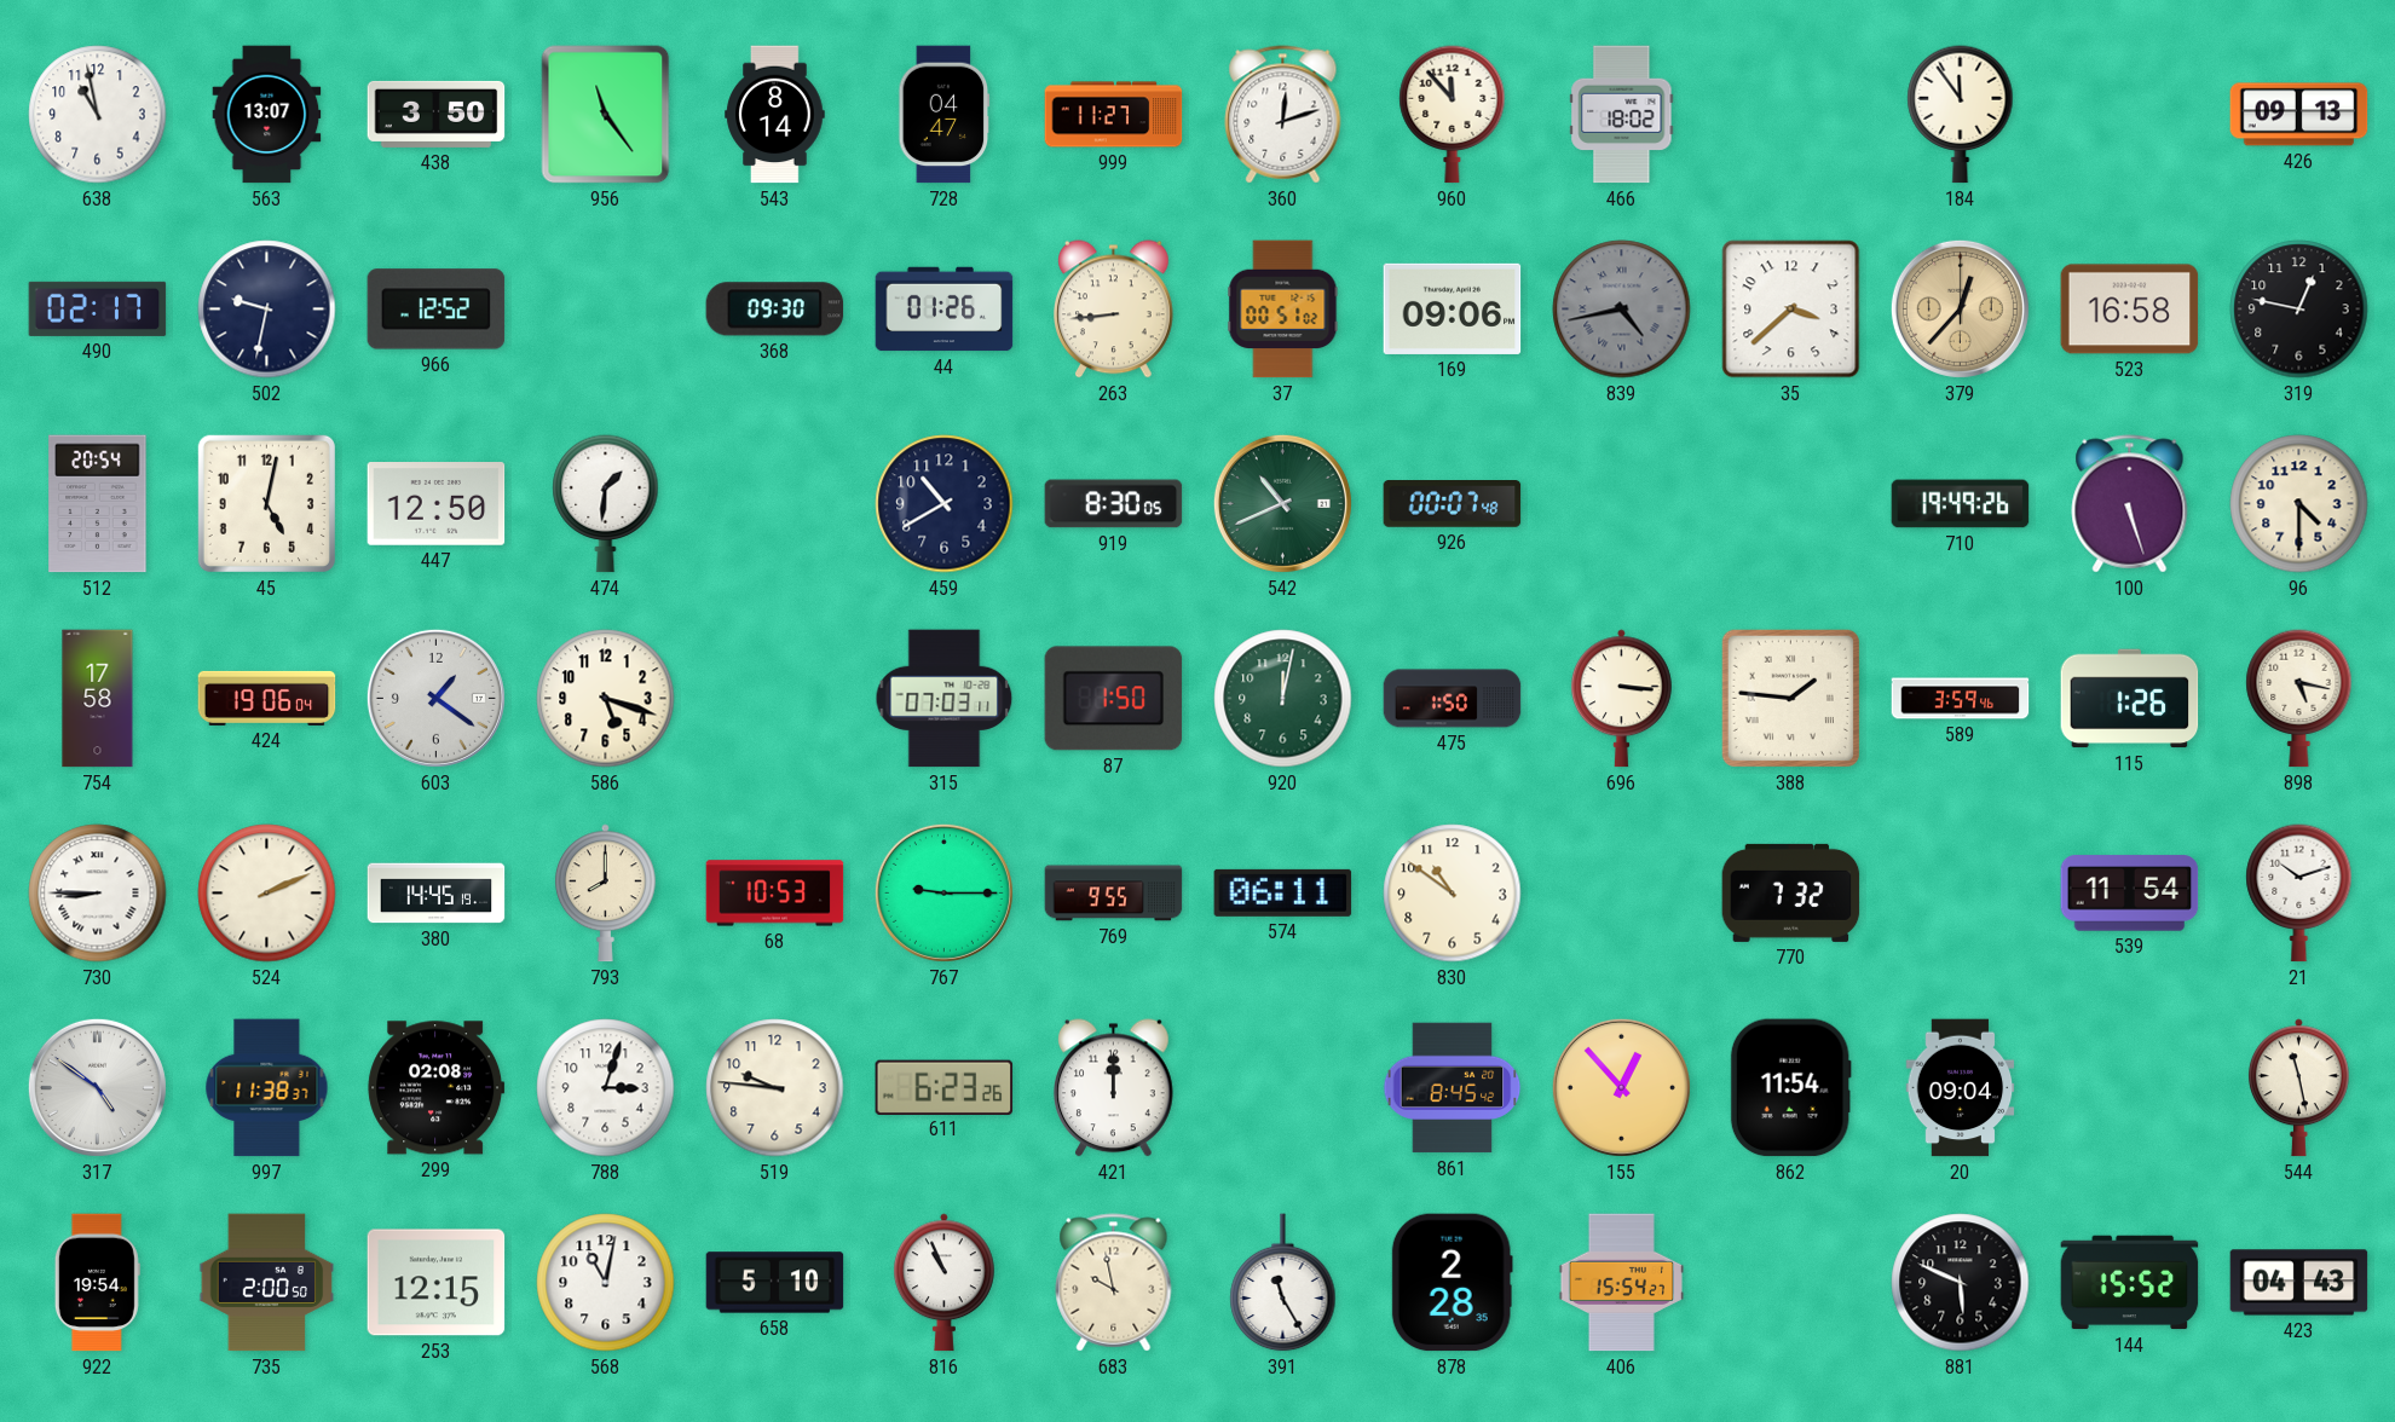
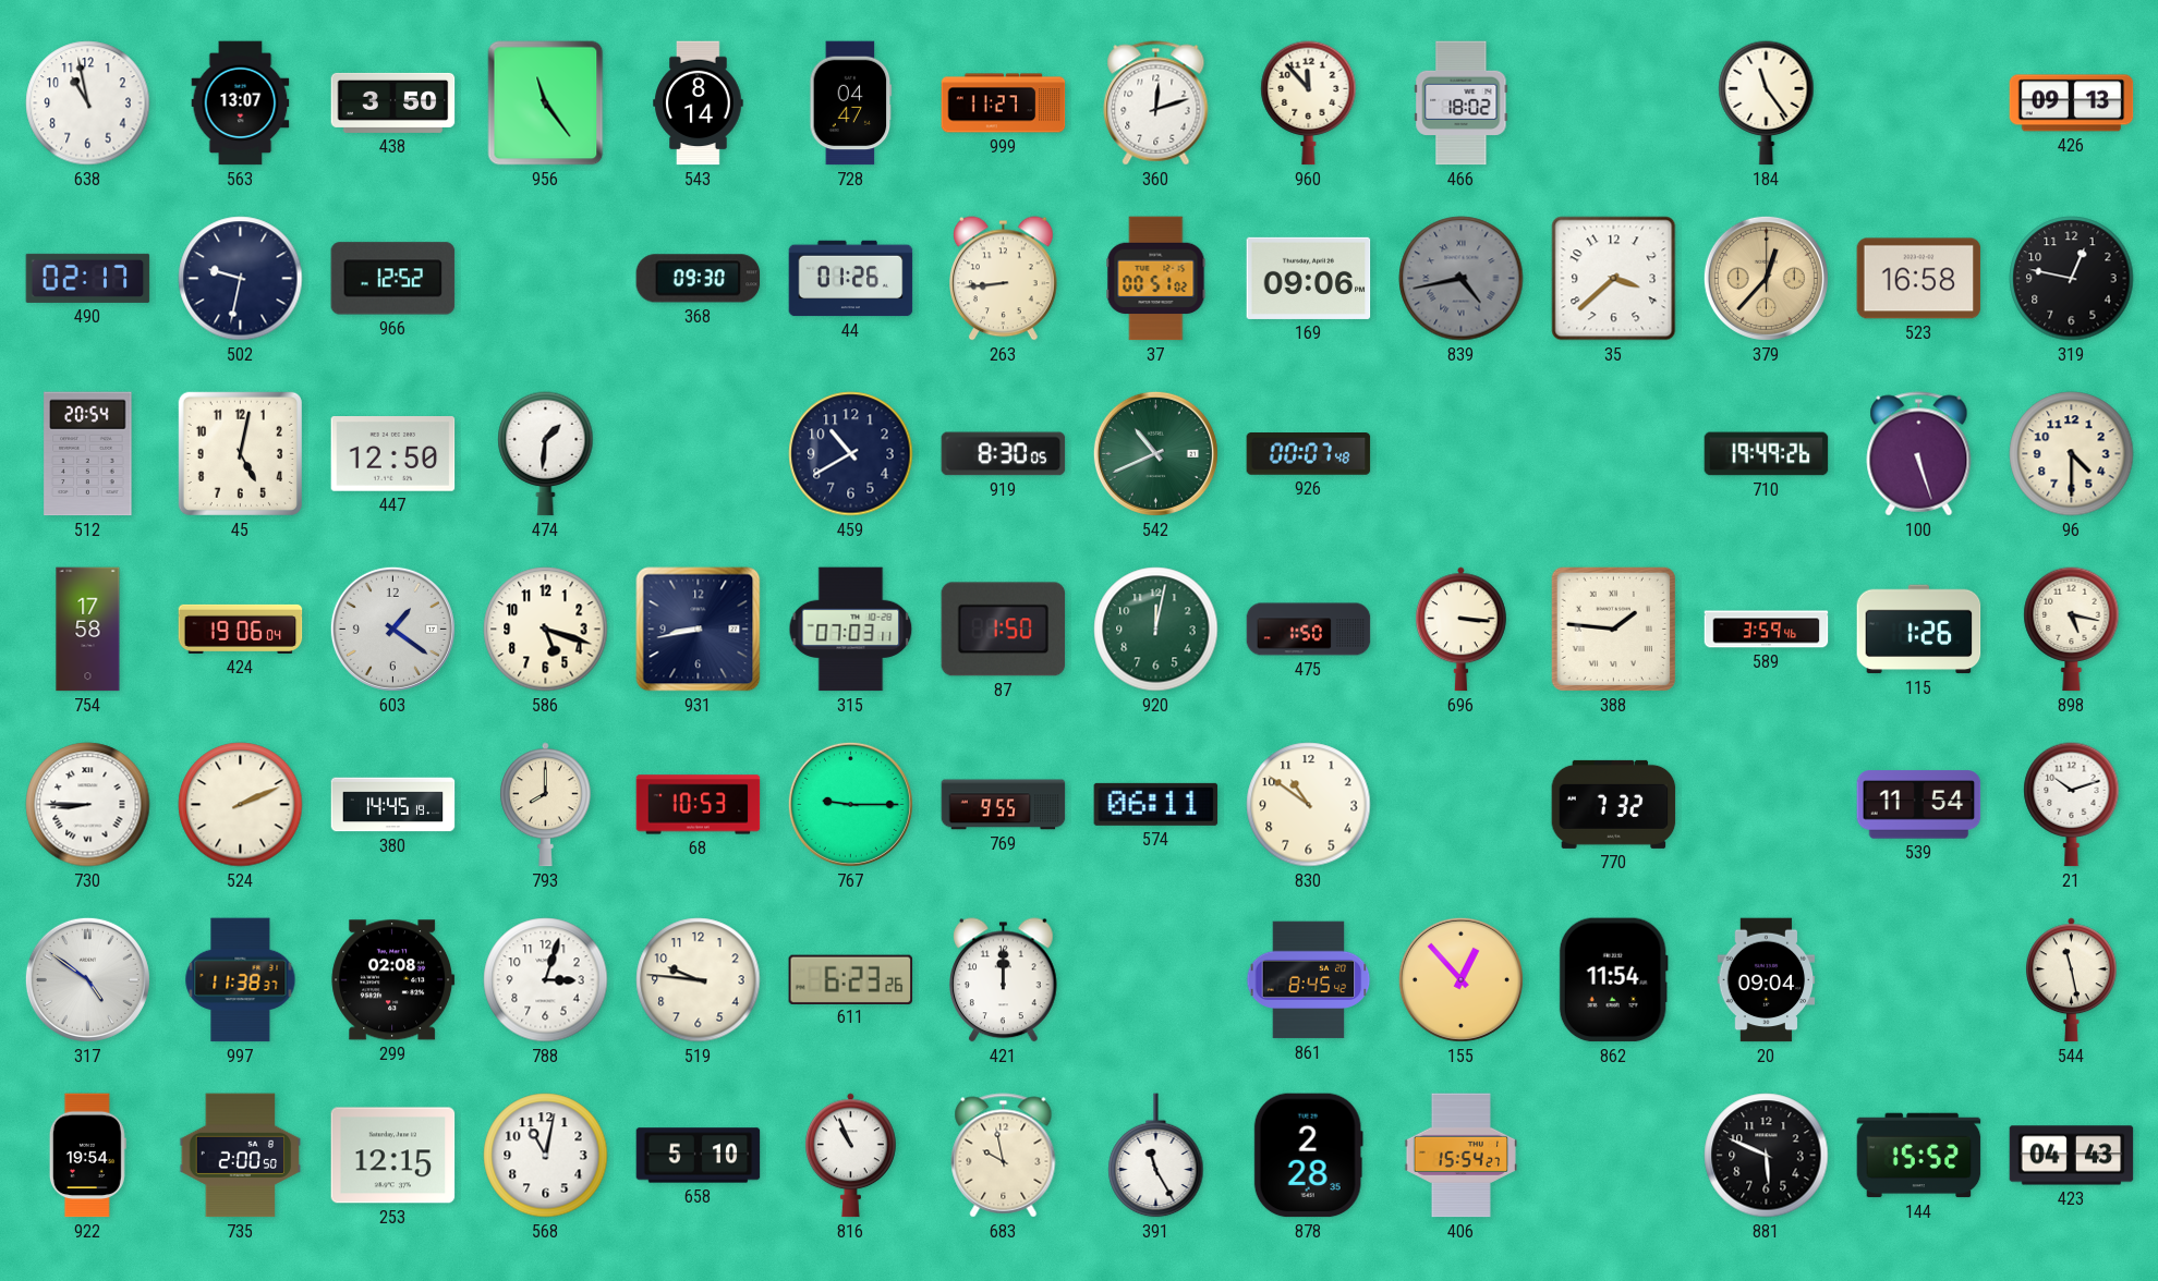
184: 11:54 -> 11:24
931: none -> 8:43
